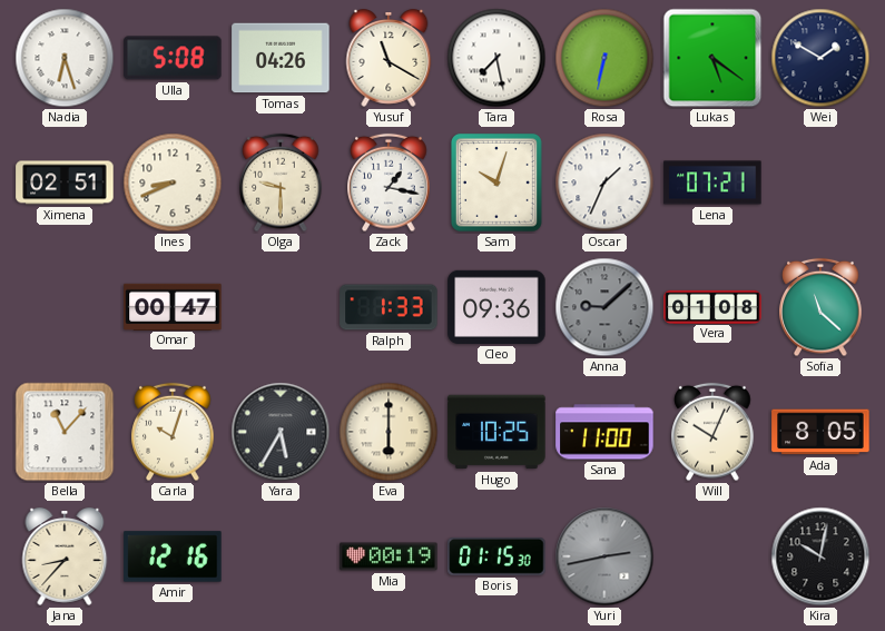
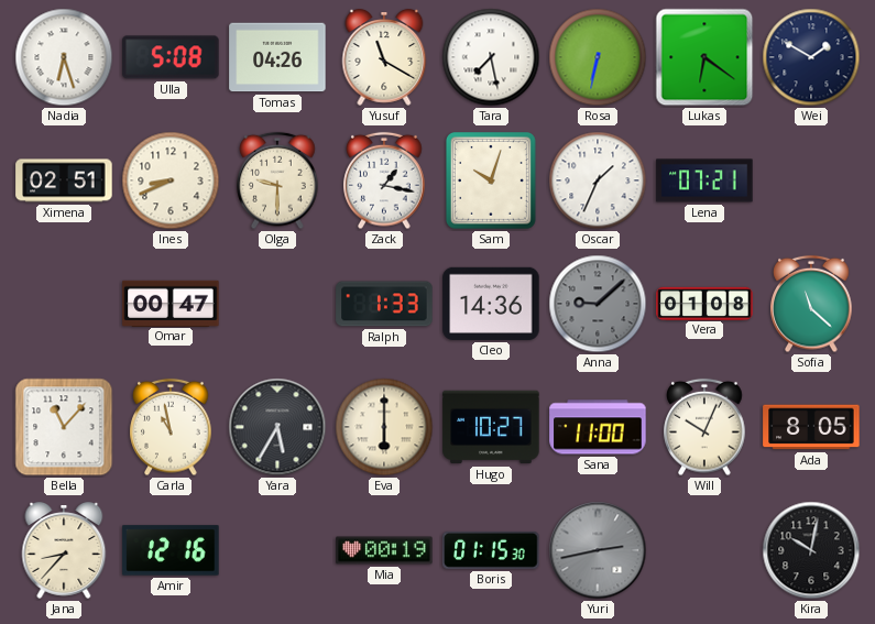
Lukas: 5:21 -> 6:21
Cleo: 09:36 -> 14:36
Carla: 10:03 -> 10:58
Hugo: 10:25 -> 10:27
